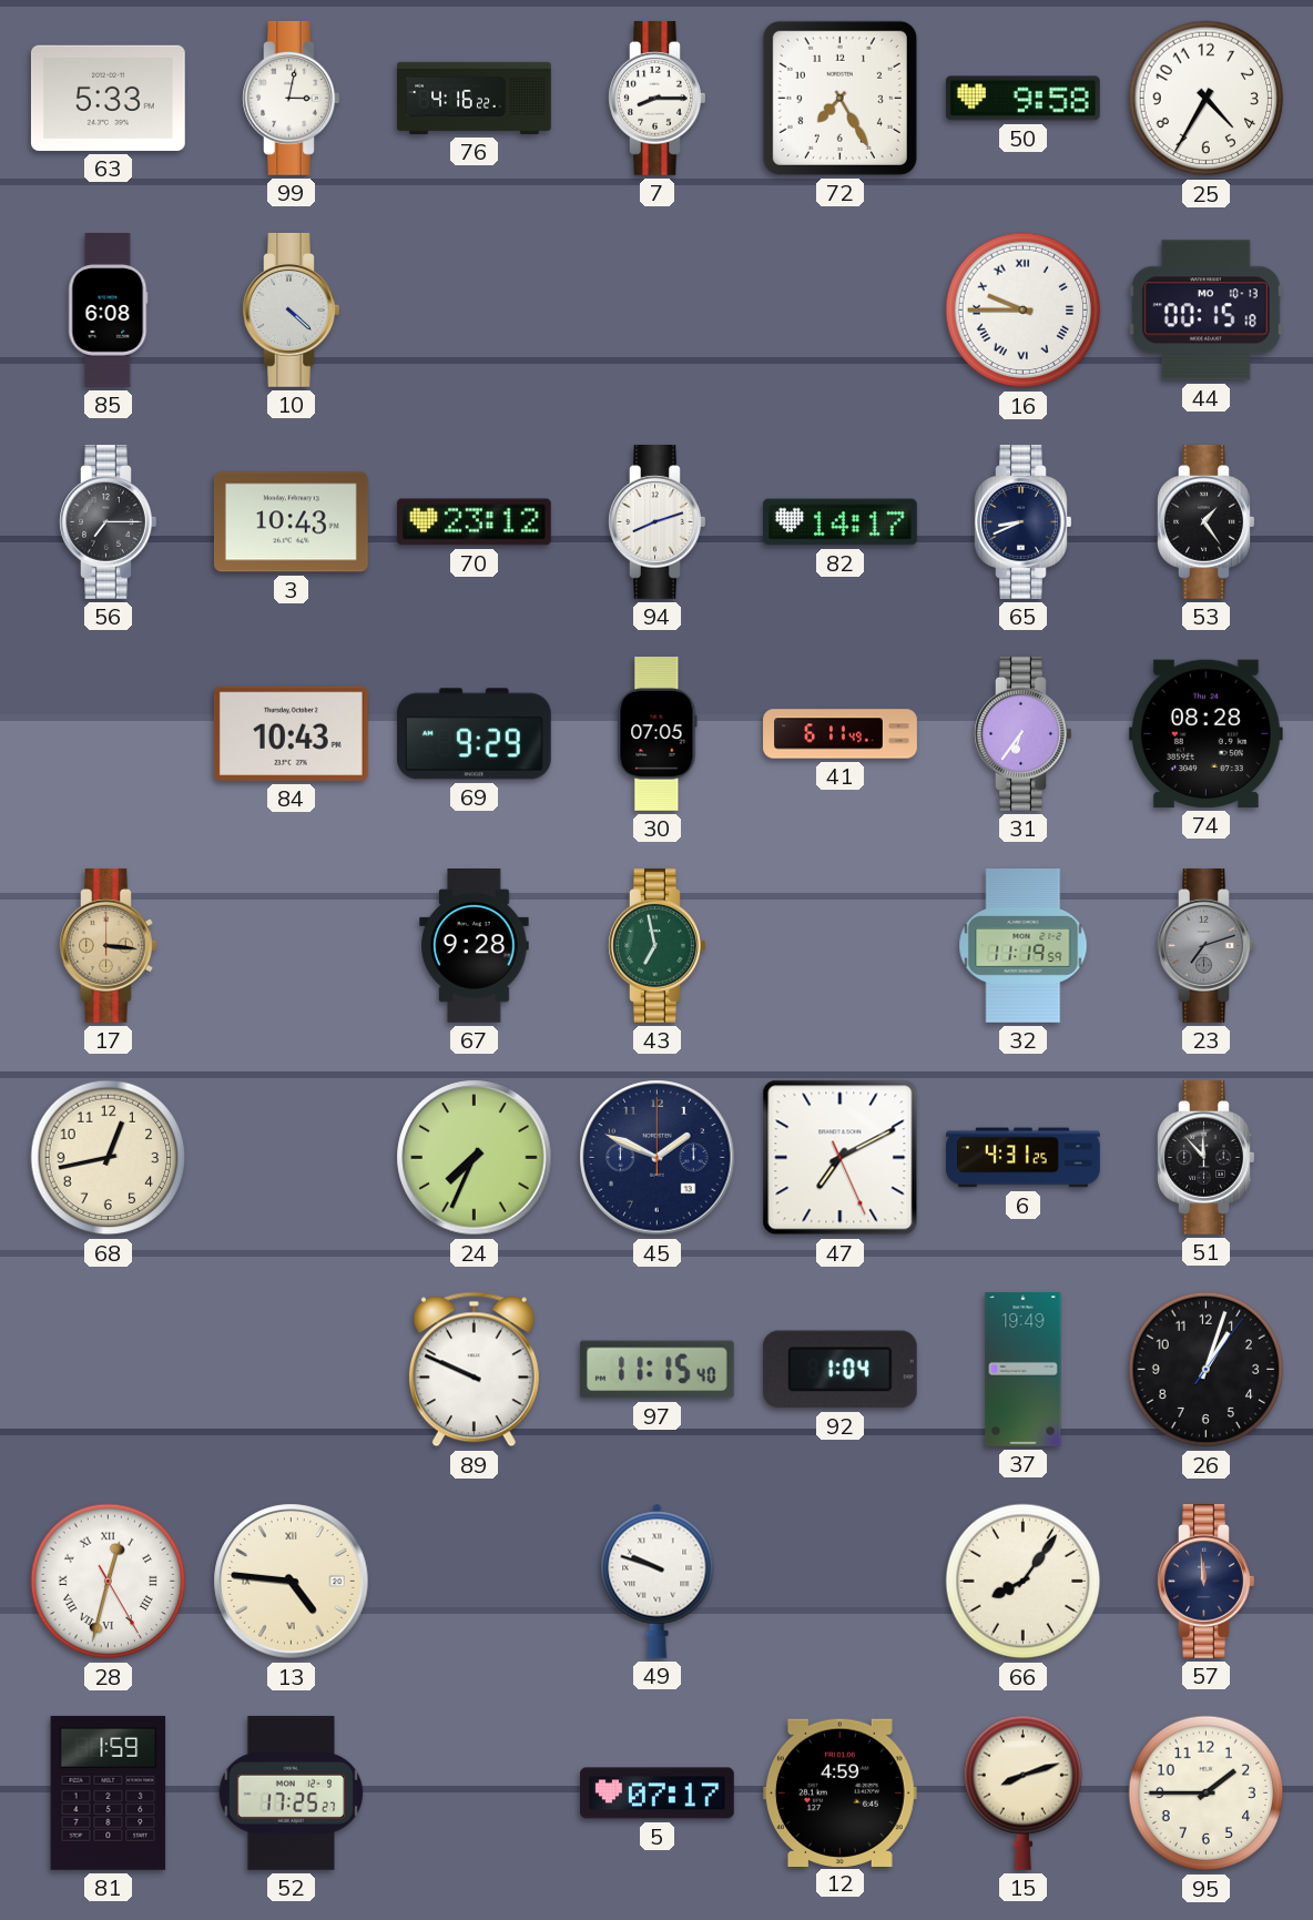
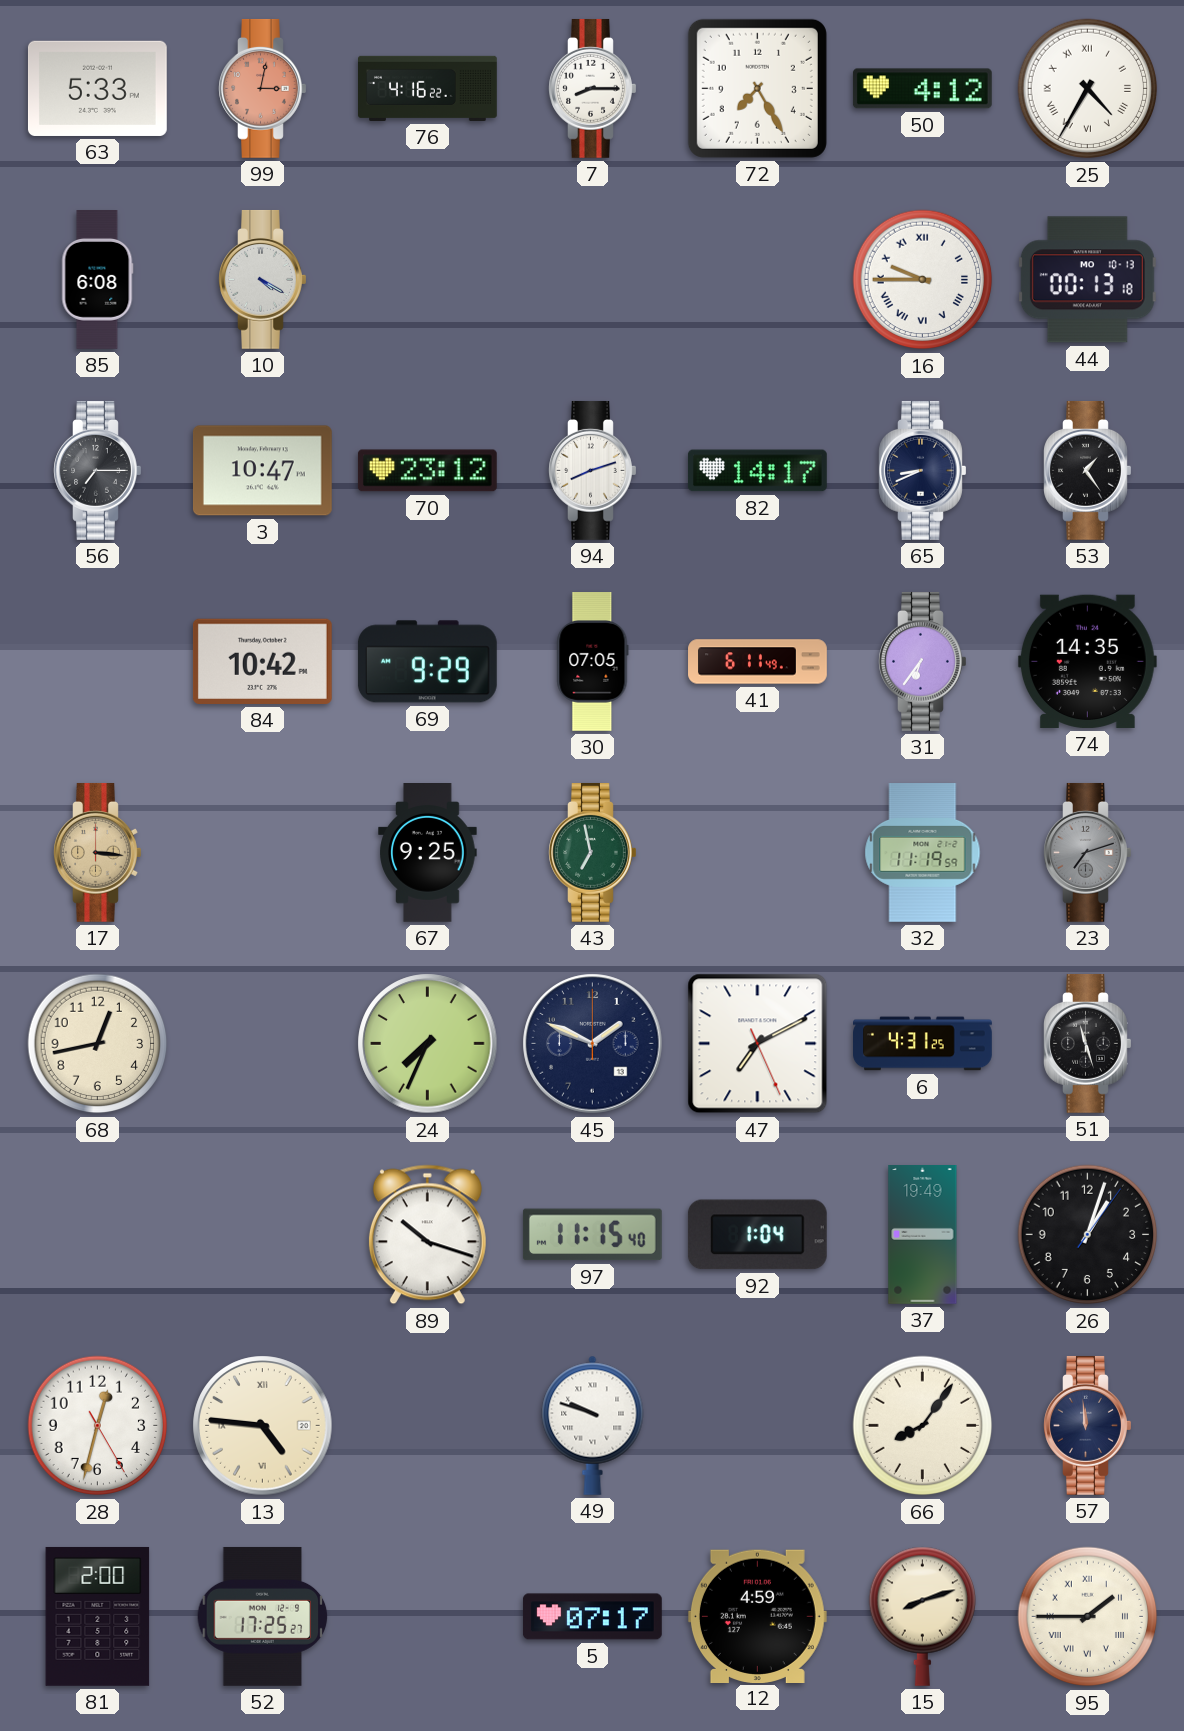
99 dial: white -> salmon
50: 9:58 -> 4:12
25 numerals: Arabic -> Roman
10: 4:22 -> 4:20
44: 00:15 -> 00:13
3: 10:43 -> 10:47
84: 10:43 -> 10:42
74: 08:28 -> 14:35
67: 9:28 -> 9:25
51: 11:53 -> 11:27
89: 9:49 -> 10:18
28 numerals: Roman -> Arabic
81: 1:59 -> 2:00
95 numerals: Arabic -> Roman
